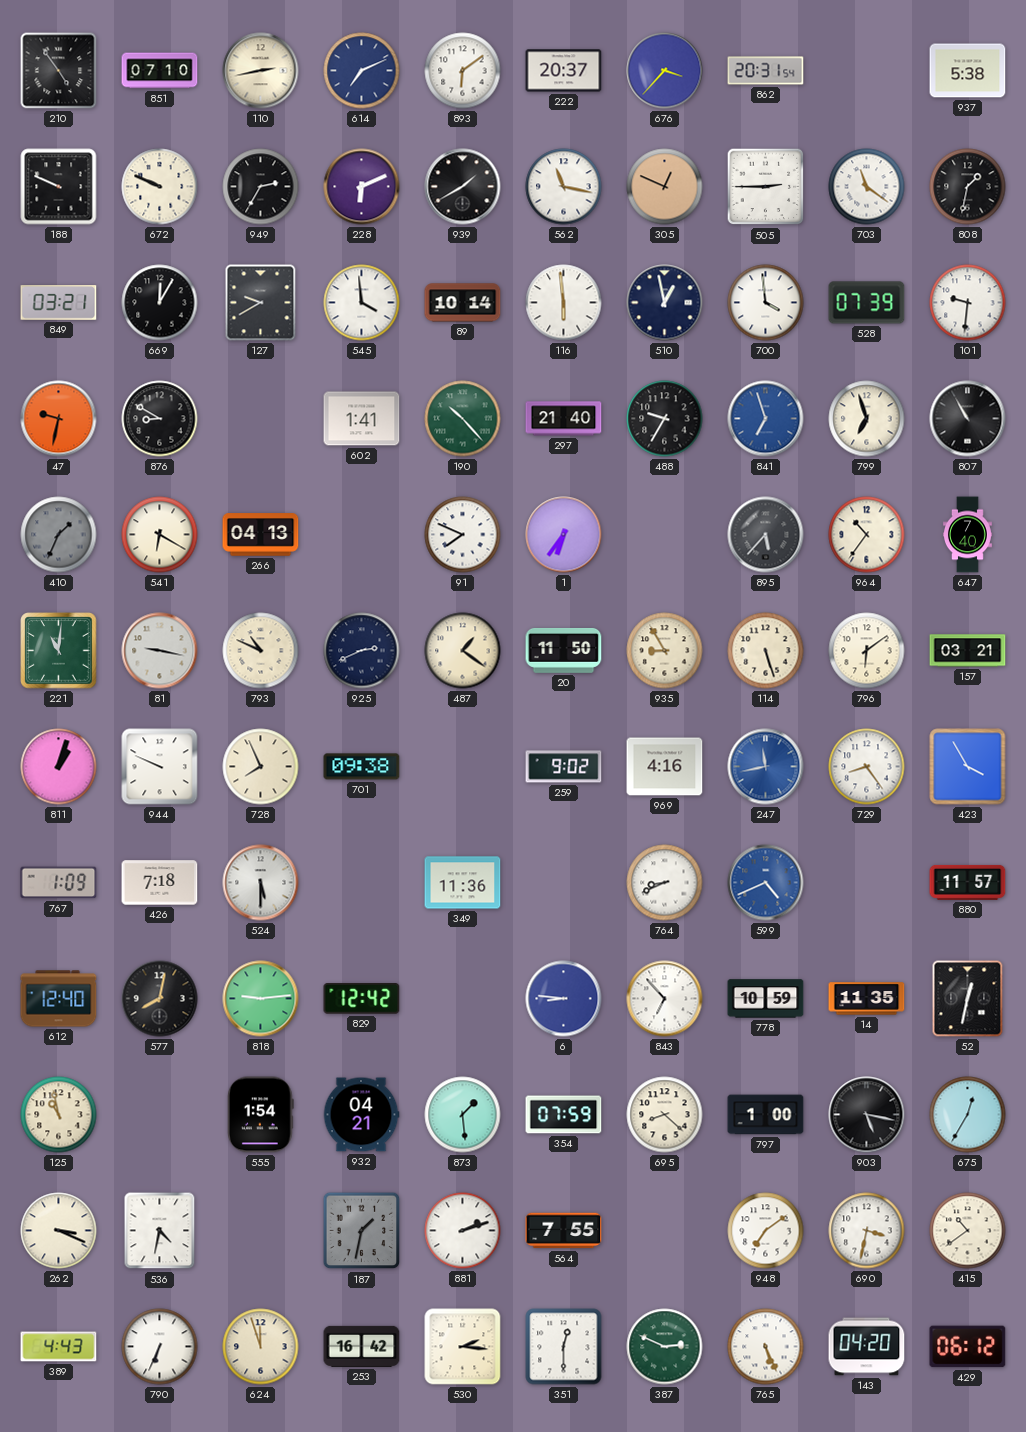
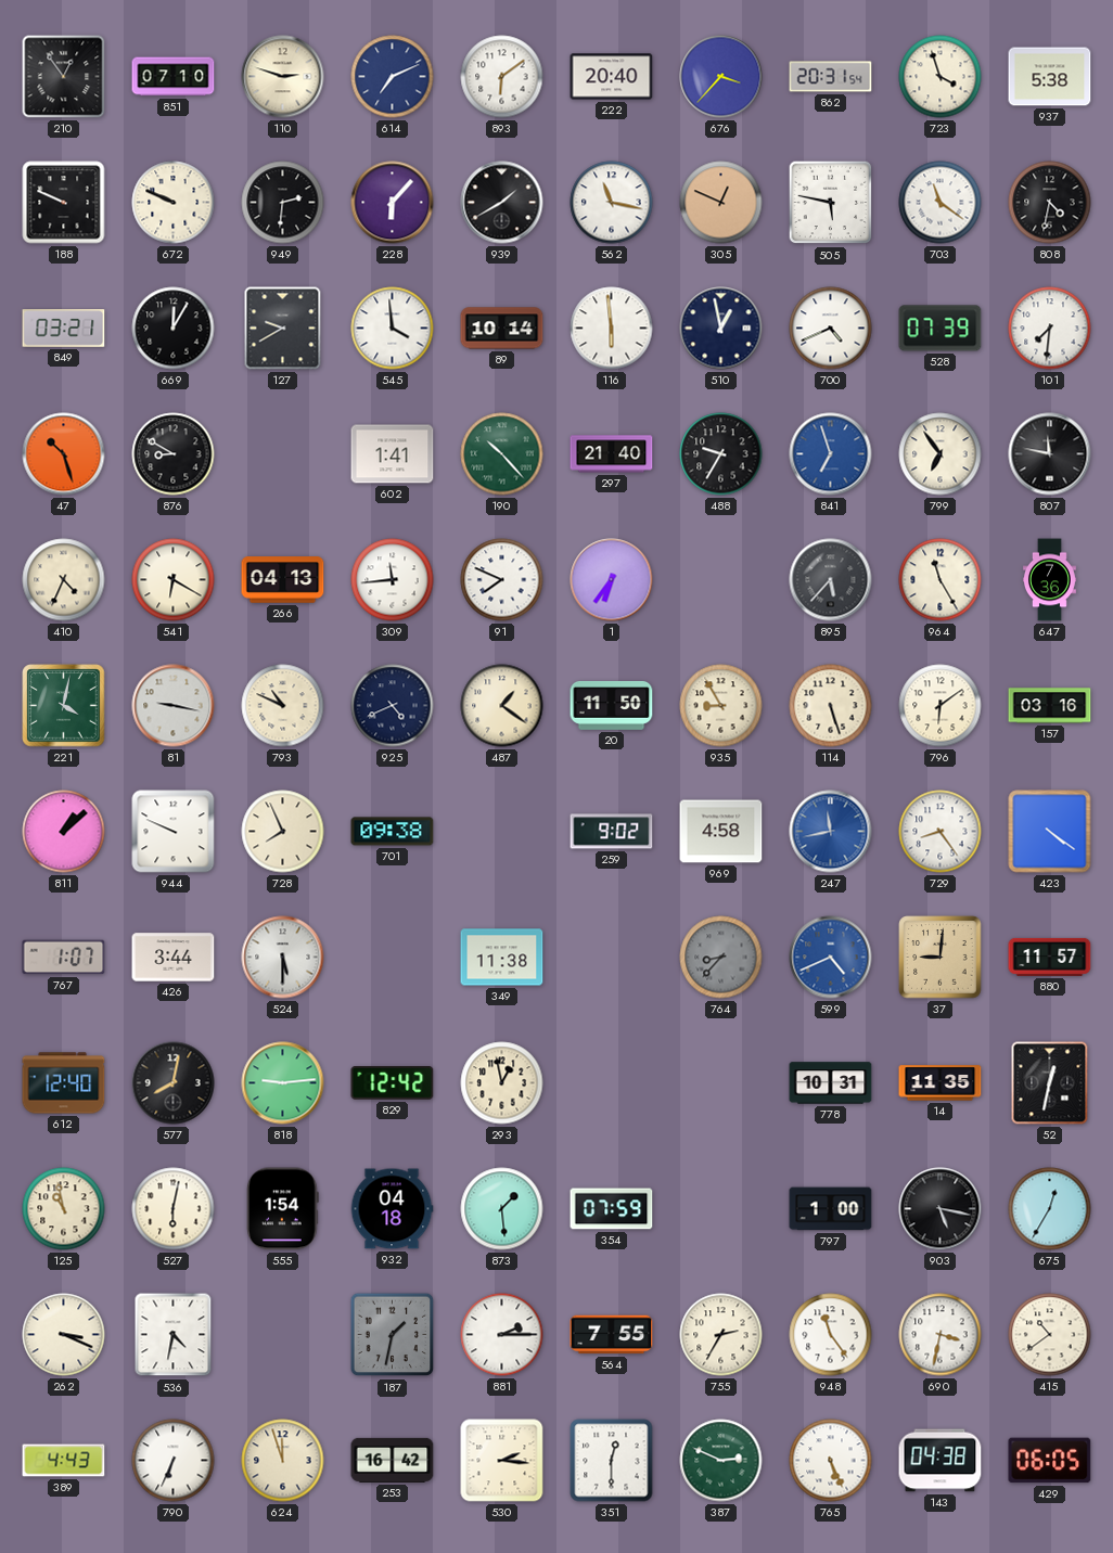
210: 4:54 -> 12:54
110: 2:43 -> 2:48
222: 20:37 -> 20:40
723: none -> 3:57
949: 2:35 -> 2:31
228: 6:11 -> 6:07
505: 2:45 -> 5:47
808: 1:32 -> 4:32
700: 3:59 -> 4:41
101: 9:31 -> 7:31
47: 9:32 -> 10:27
799: 6:57 -> 6:54
807: 10:55 -> 11:47
410: 1:34 -> 4:34
410 dial: grey -> cream
309: none -> 11:44
964: 10:36 -> 11:25
647: 7:40 -> 7:36
221: 11:01 -> 4:02
925: 2:41 -> 4:41
157: 03:21 -> 03:16
811: 1:03 -> 1:08
969: 4:16 -> 4:58
423: 3:55 -> 4:21
767: 1:09 -> 1:07
426: 7:18 -> 3:44
349: 11:36 -> 11:38
764: 8:41 -> 8:37
764 dial: white -> grey
37: none -> 9:01
293: none -> 12:58
6: 8:46 -> none
843: 6:53 -> none
778: 10:59 -> 10:31
527: none -> 6:02
932: 04:21 -> 04:18
695: 8:22 -> none
881: 2:12 -> 2:15
755: none -> 2:35
948: 7:09 -> 11:24
143: 04:20 -> 04:38
429: 06:12 -> 06:05
